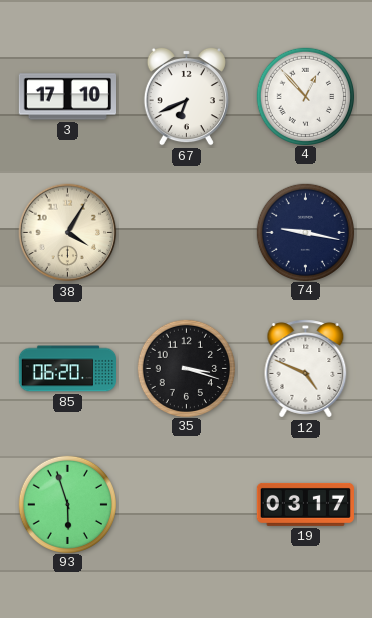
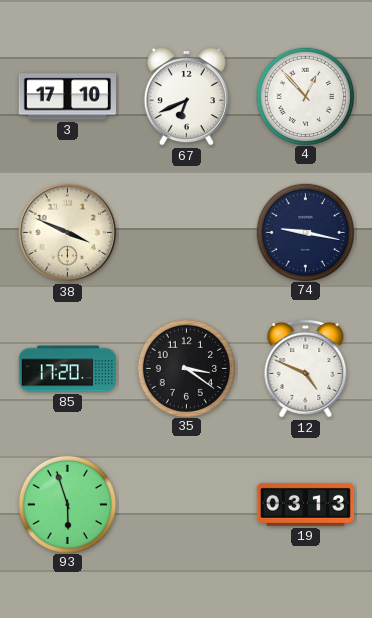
38: 4:05 -> 3:49
85: 06:20 -> 17:20
35: 3:18 -> 3:21
19: 03:17 -> 03:13
